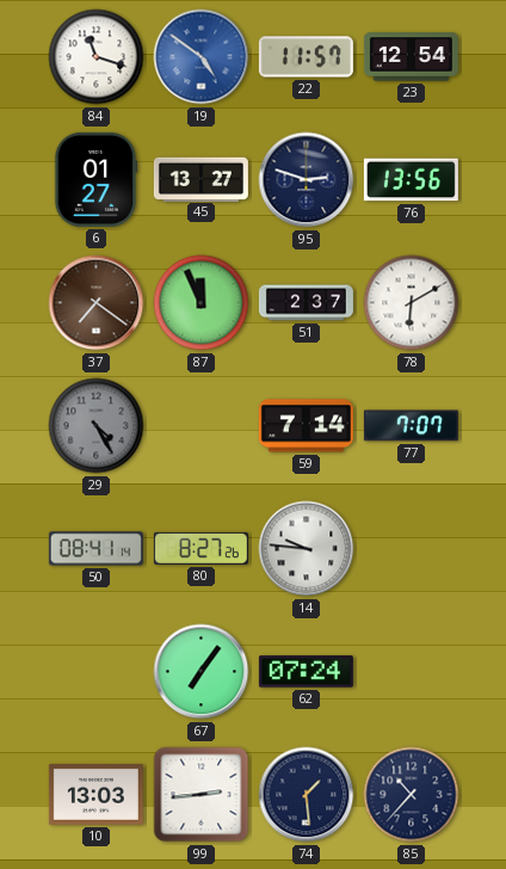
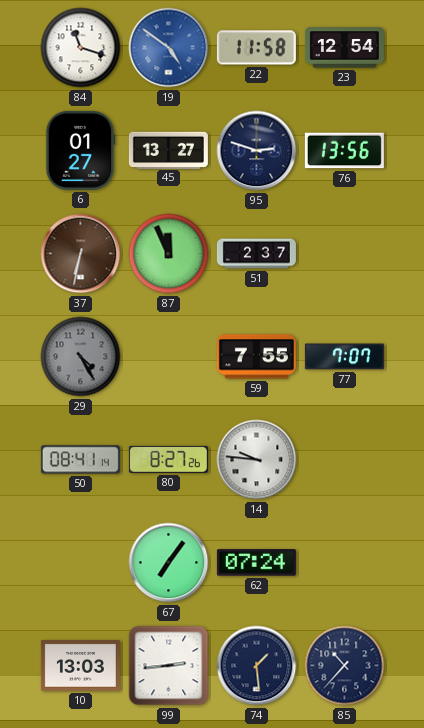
22: 11:57 -> 11:58
37: 7:21 -> 6:32
78: 6:10 -> none
59: 7:14 -> 7:55
